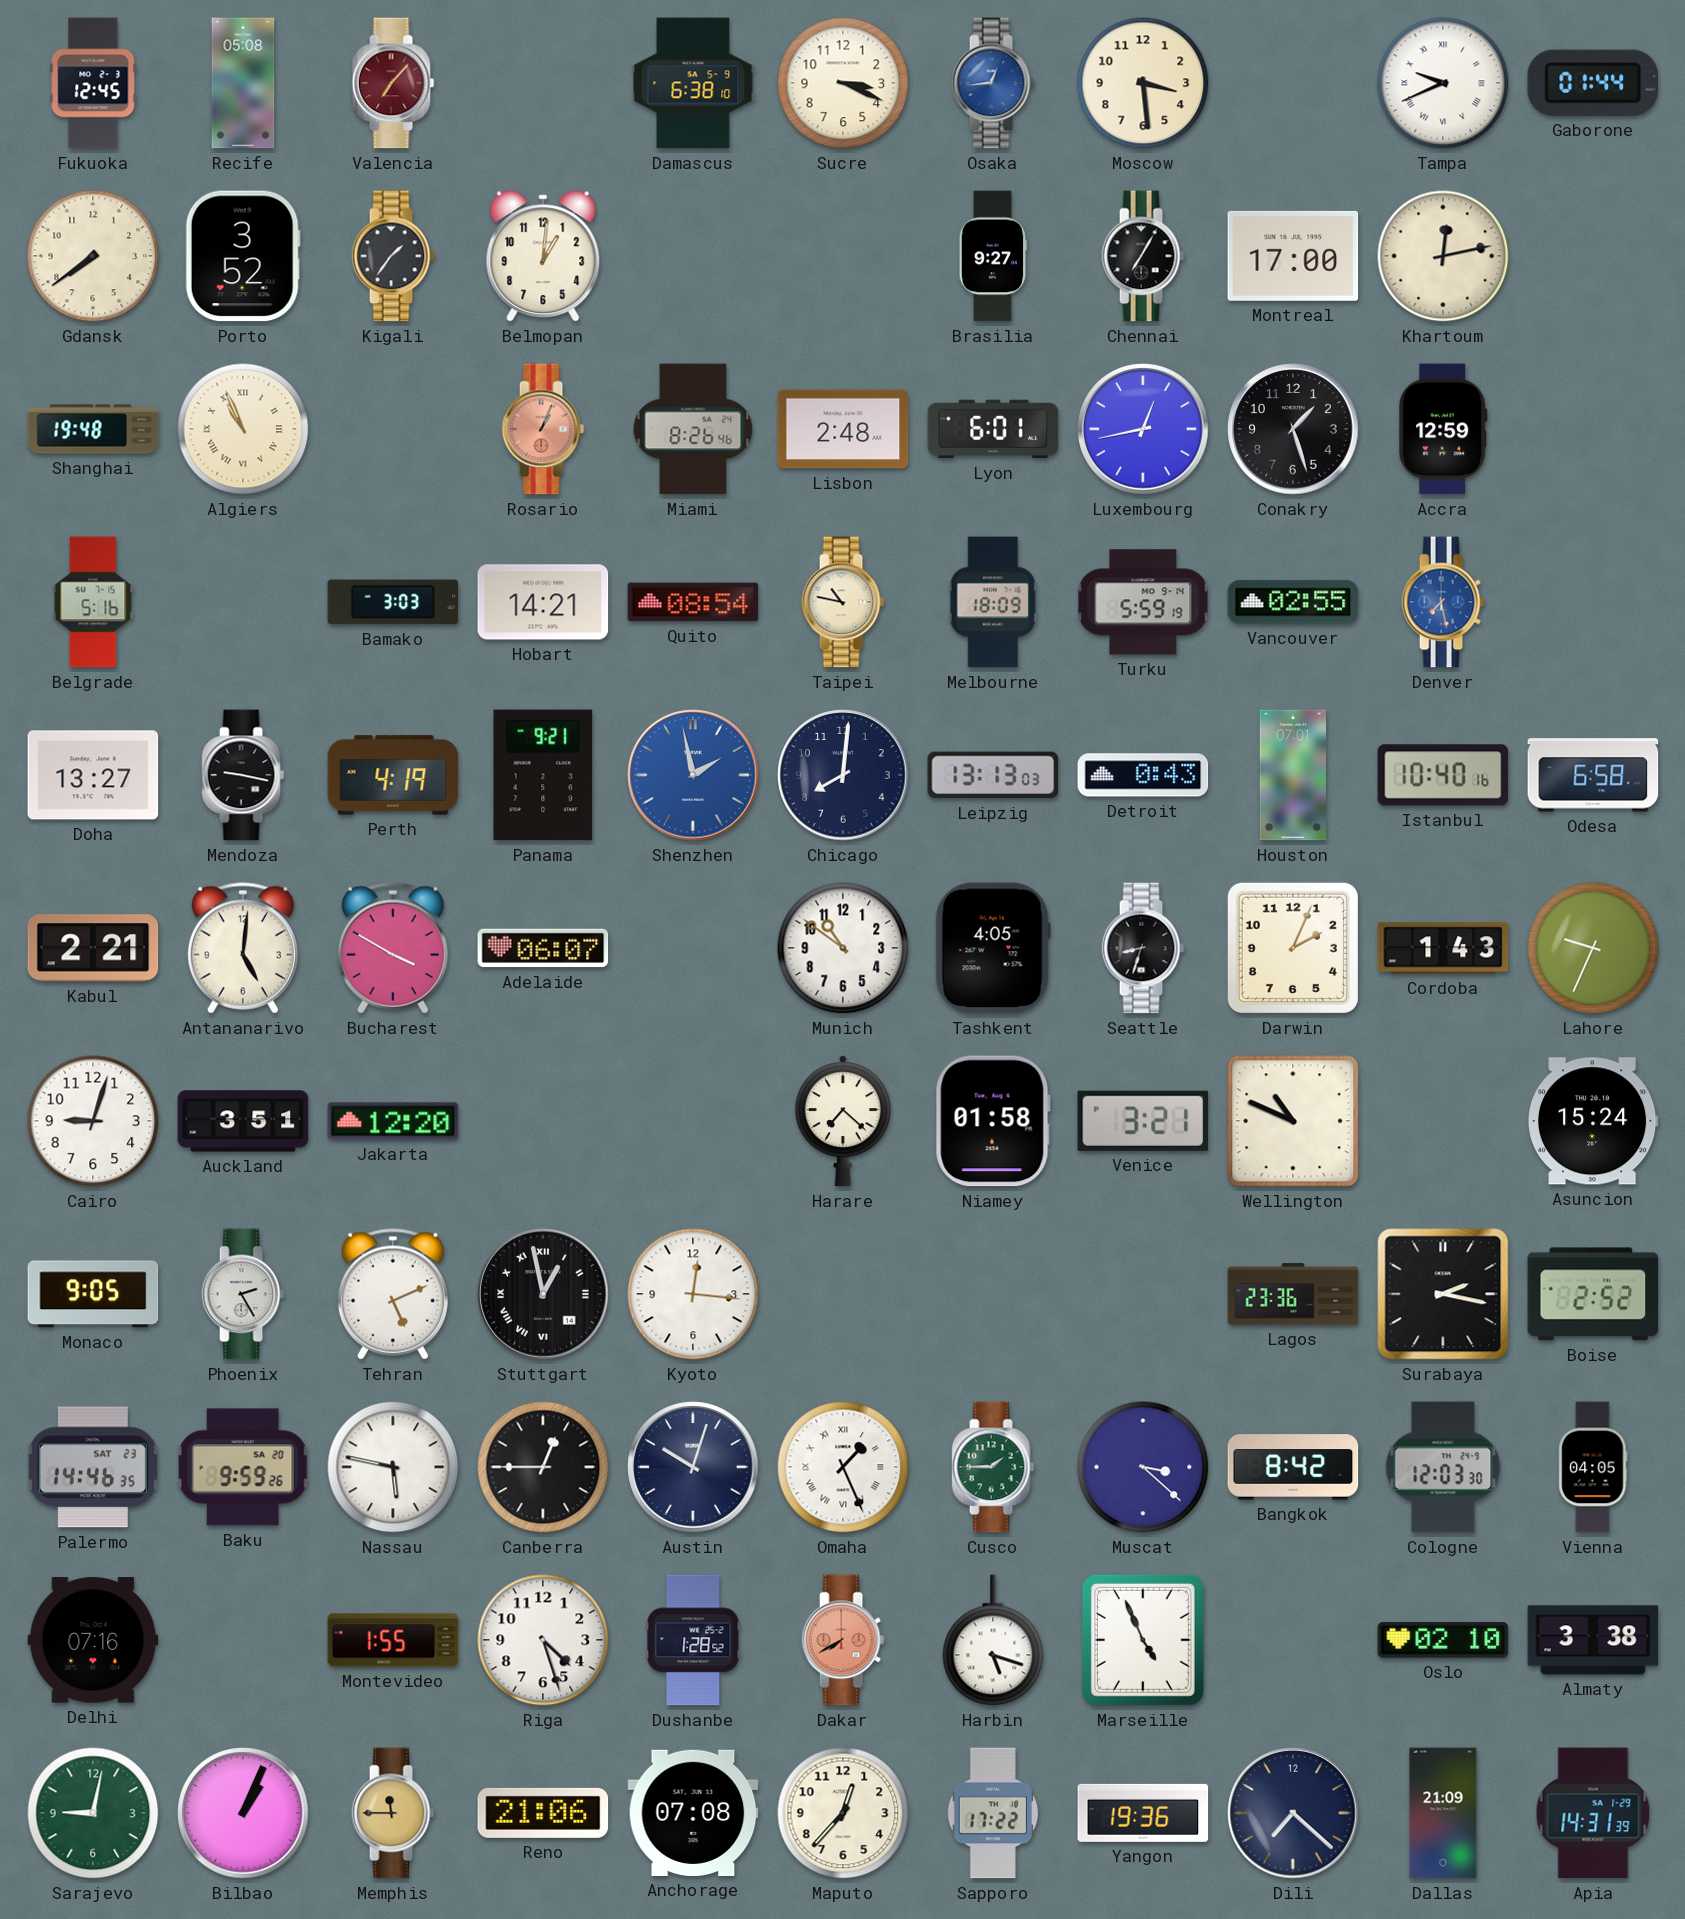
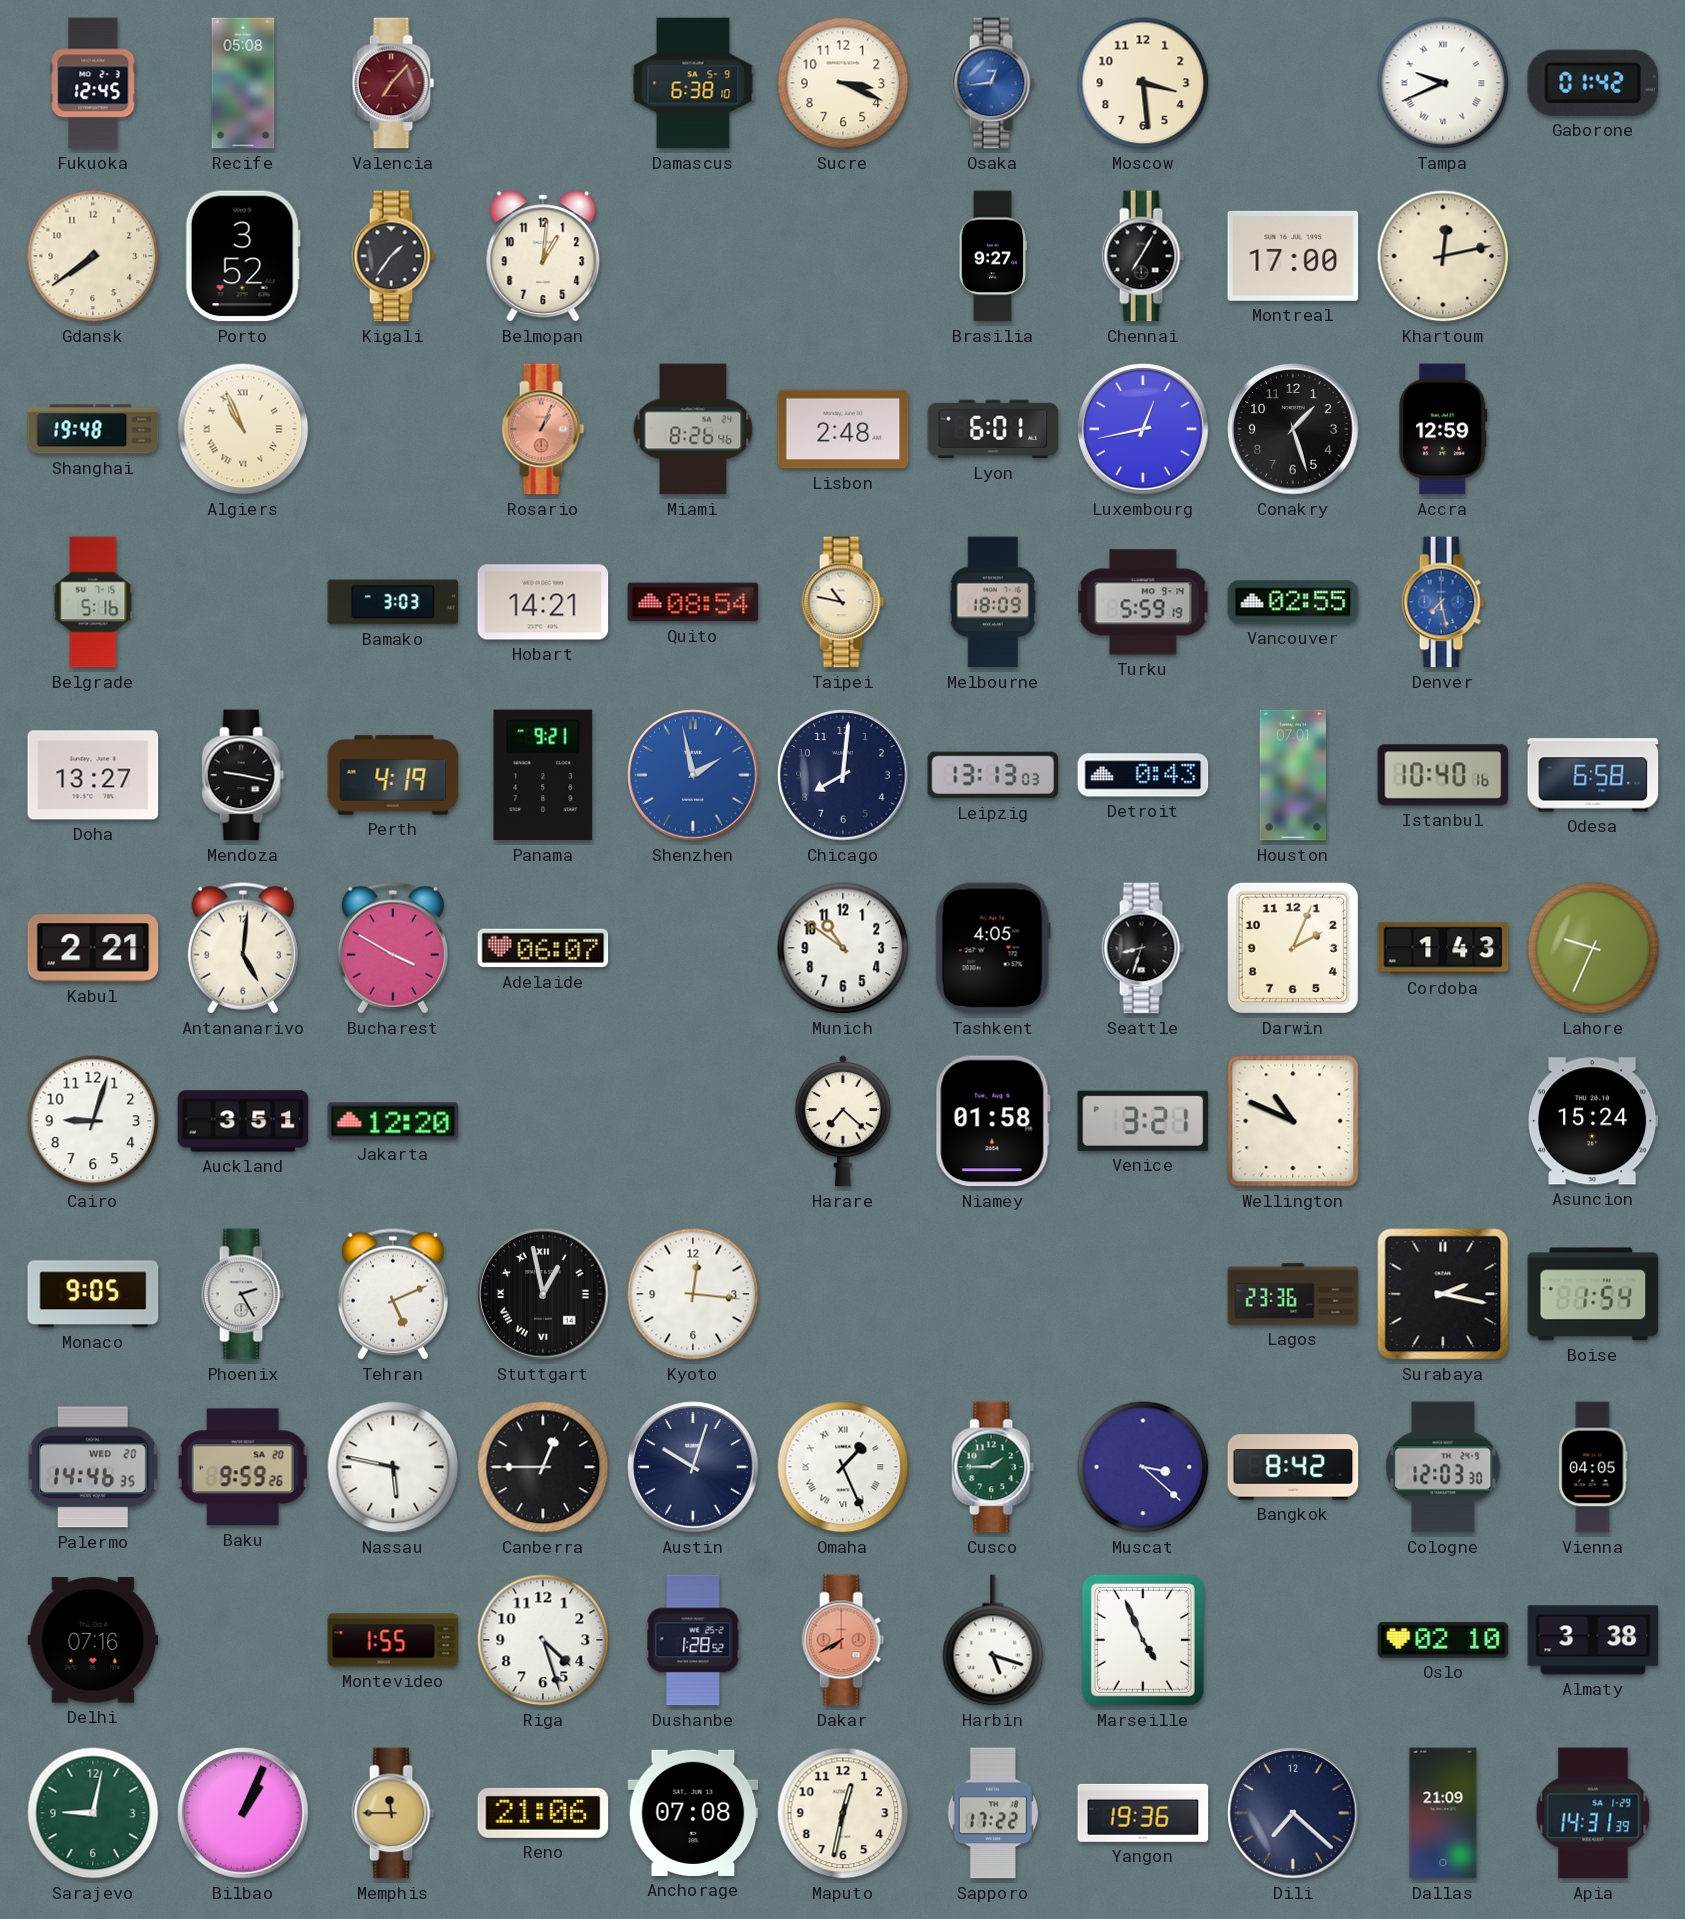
Gaborone: 01:44 -> 01:42
Boise: 2:52 -> 1:54
Palermo date: SAT 23 -> WED 20
Maputo: 12:37 -> 12:32
